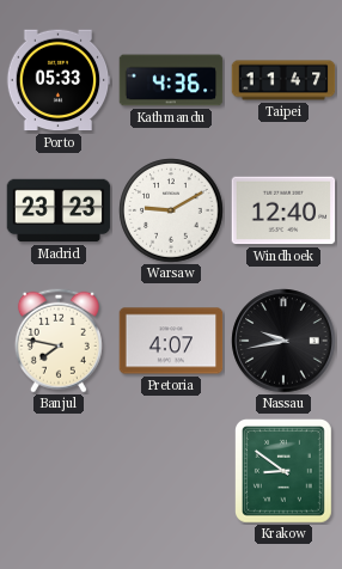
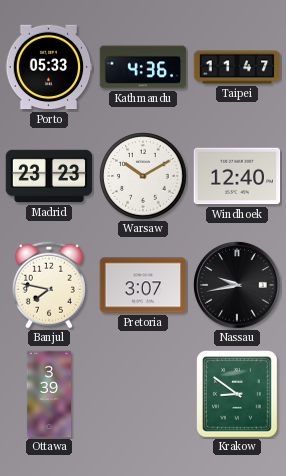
Warsaw: 9:10 -> 10:10
Pretoria: 4:07 -> 3:07
Ottawa: none -> 3:39
